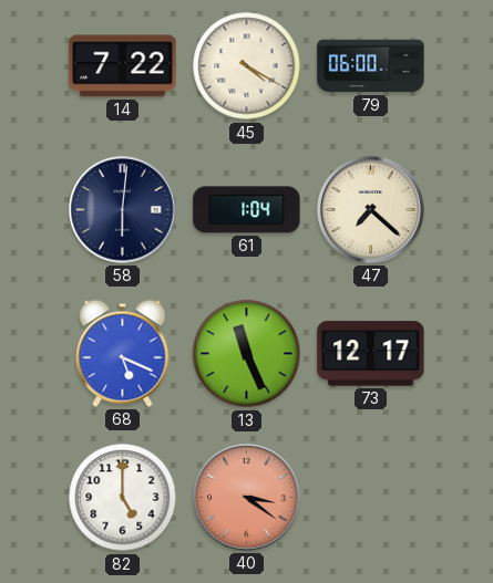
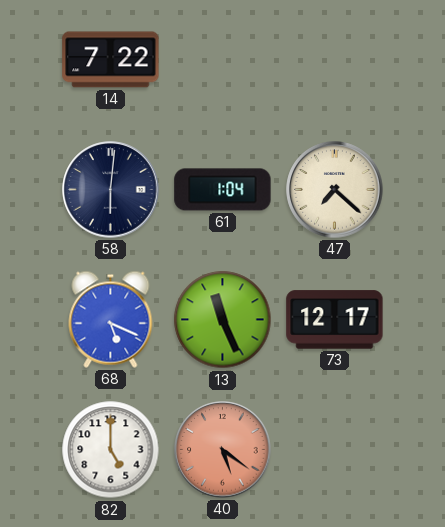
45: 4:20 -> none
79: 06:00 -> none
40: 3:21 -> 5:21
